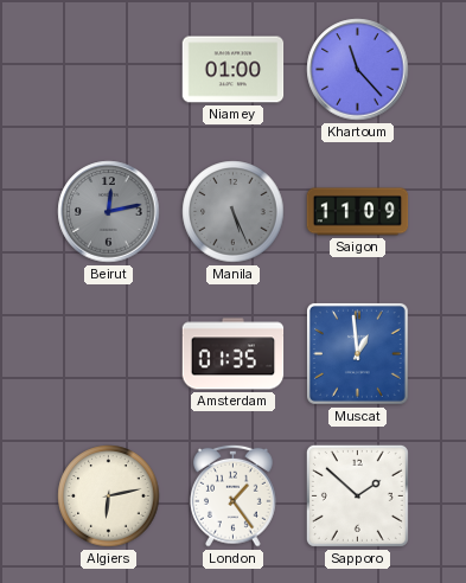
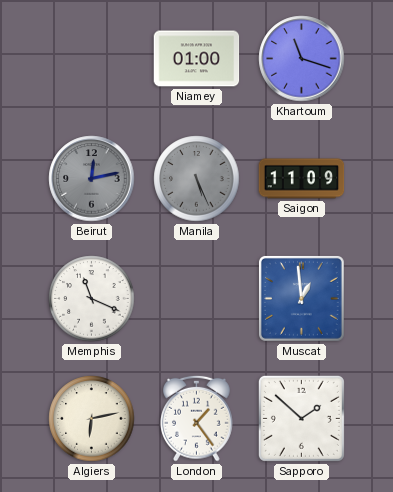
Khartoum: 11:23 -> 11:18
Memphis: none -> 11:19
Amsterdam: 01:35 -> none
